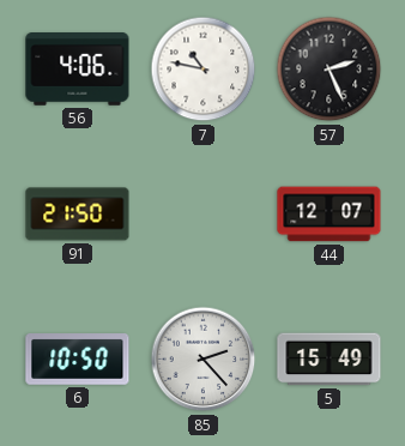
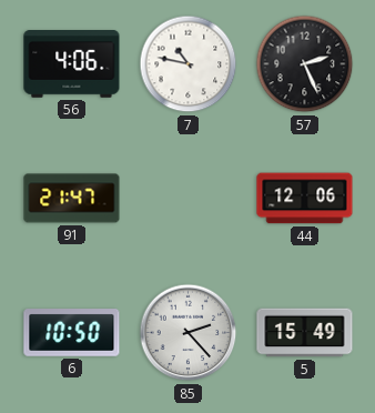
91: 21:50 -> 21:47
44: 12:07 -> 12:06
